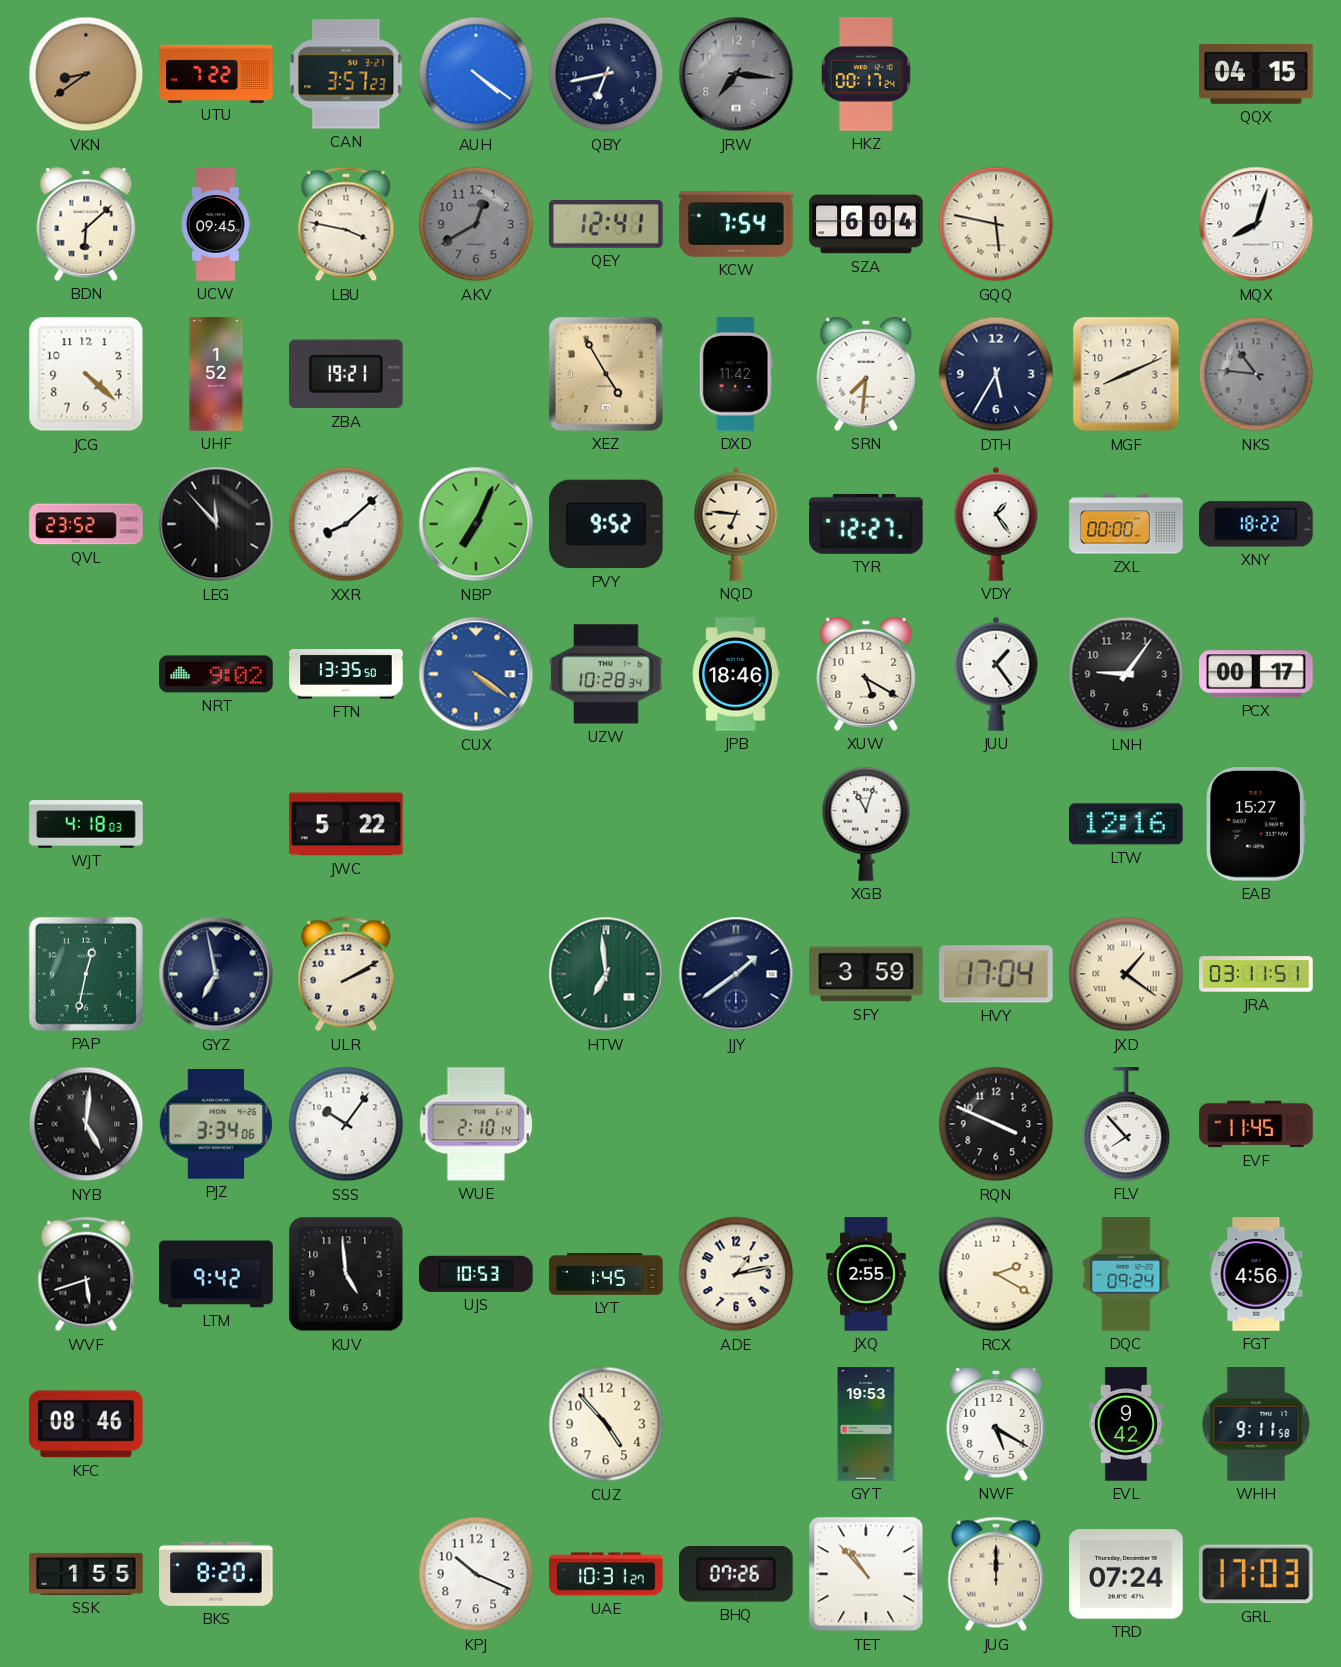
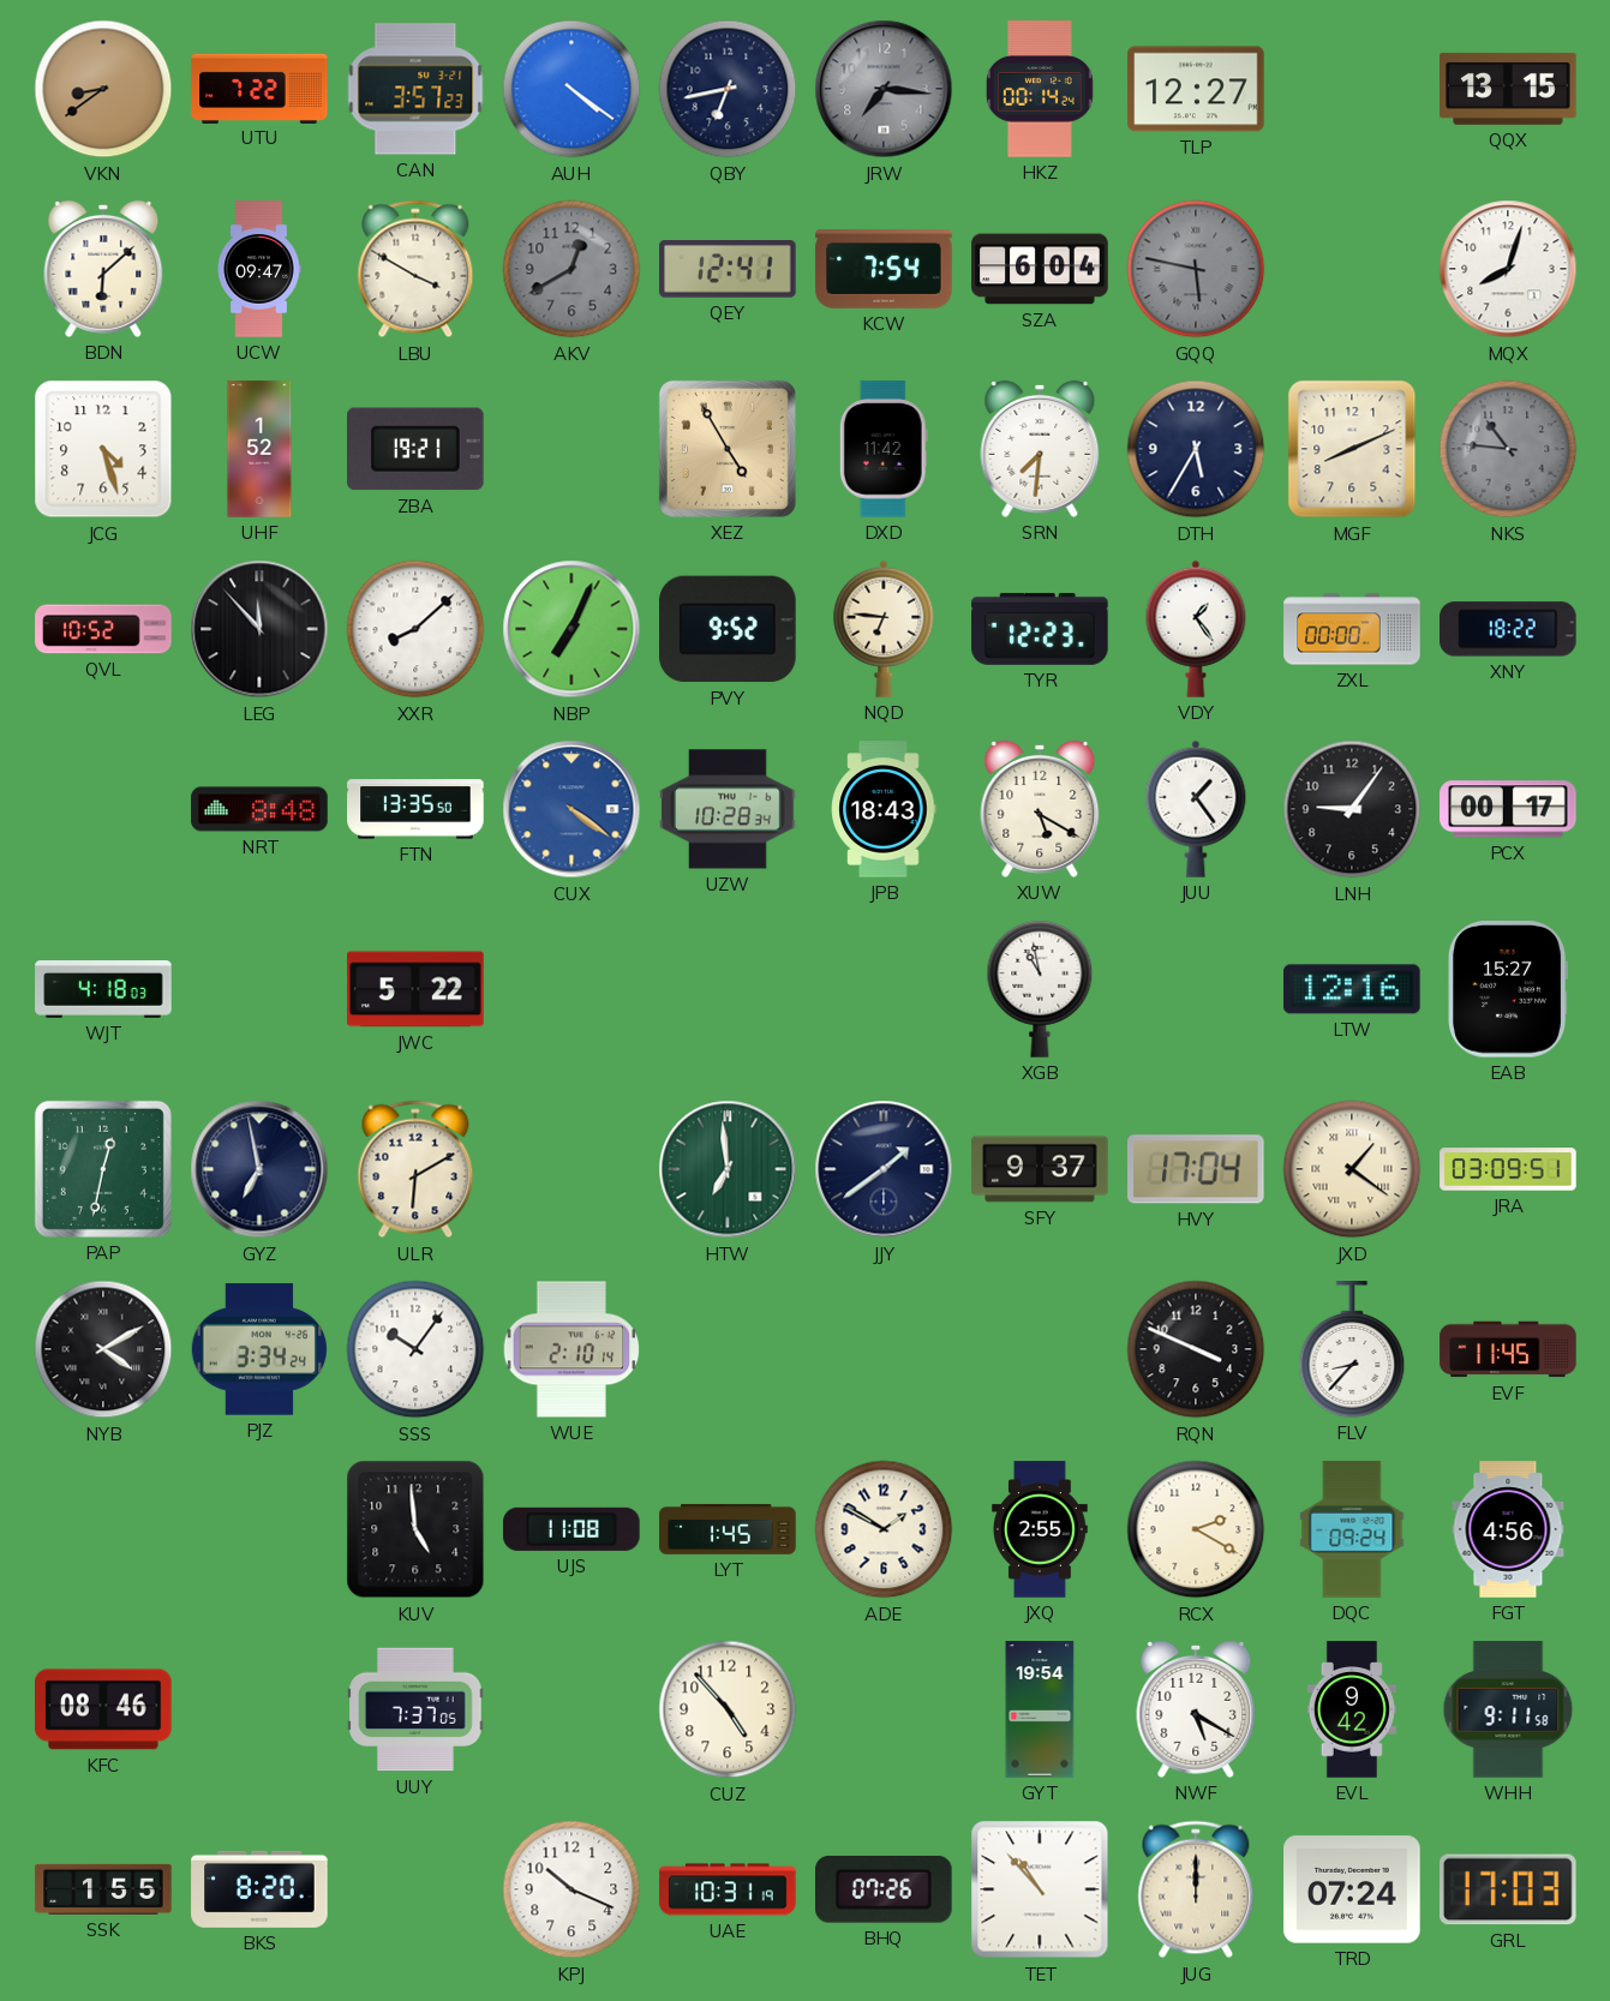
HKZ: 00:17 -> 00:14
TLP: none -> 12:27
QQX: 04:15 -> 13:15
UCW: 09:45 -> 09:47
LBU: 3:47 -> 3:50
GQQ dial: cream -> grey
JCG: 4:22 -> 4:27
QVL: 23:52 -> 10:52
TYR: 12:27 -> 12:23
NRT: 9:02 -> 8:48
JPB: 18:46 -> 18:43
XGB: 11:03 -> 10:58
ULR: 2:10 -> 6:10
SFY: 3:59 -> 9:37
JRA: 03:11 -> 03:09
NYB: 5:01 -> 4:10
PJZ: 3:34:06 -> 3:34:24
FLV: 7:53 -> 8:37
WVF: 5:42 -> none
LTM: 9:42 -> none
UJS: 10:53 -> 11:08
ADE: 1:13 -> 1:50
UUY: none -> 7:37
GYT: 19:53 -> 19:54
UAE: 10:31:27 -> 10:31:19
